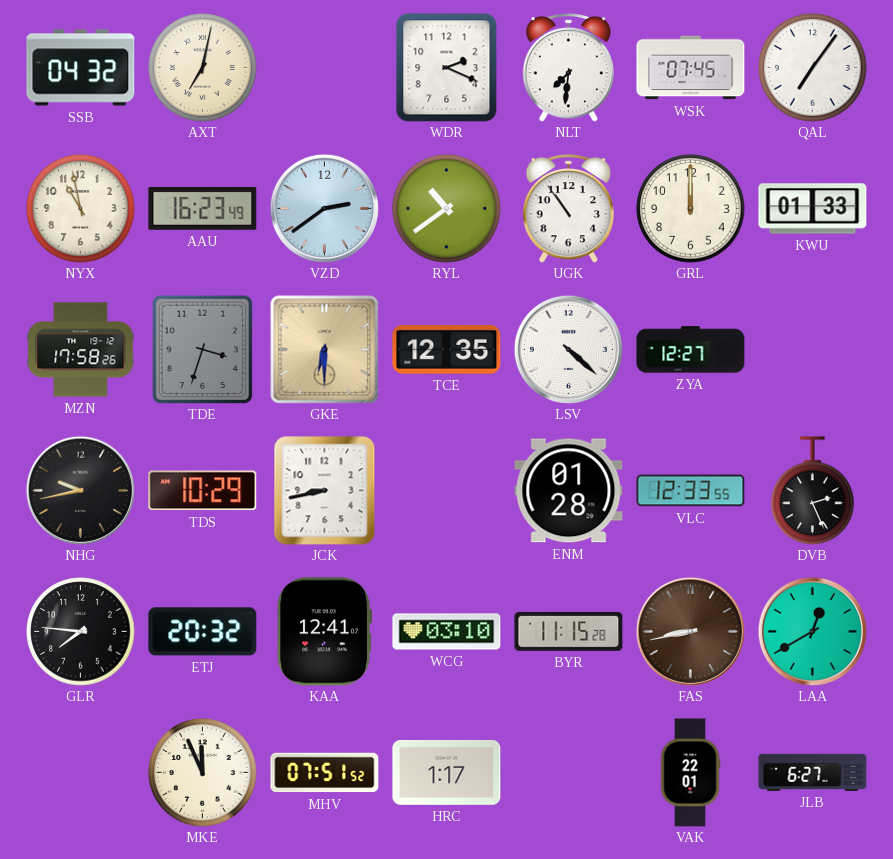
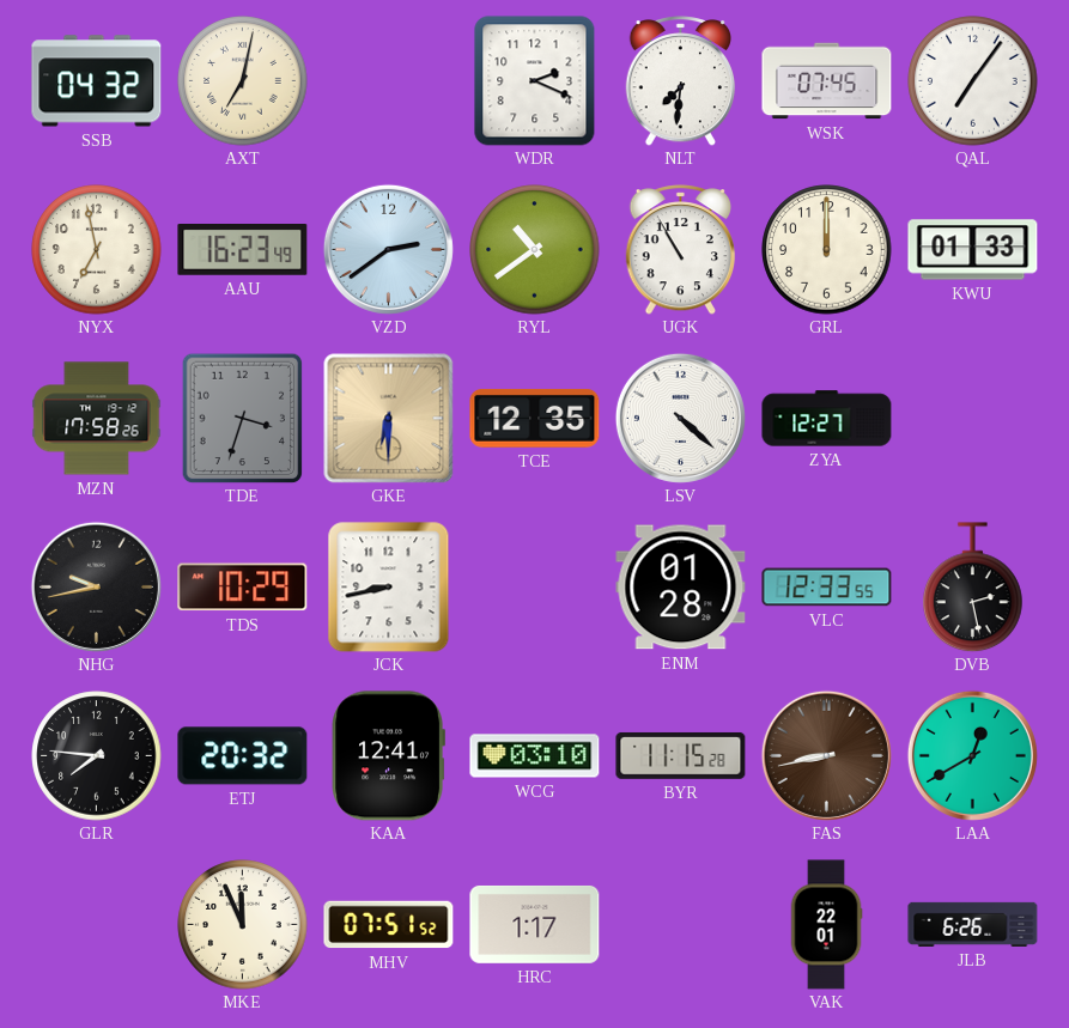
NYX: 10:58 -> 6:58
UGK: 10:54 -> 10:55
DVB: 2:26 -> 2:28
JLB: 6:27 -> 6:26
